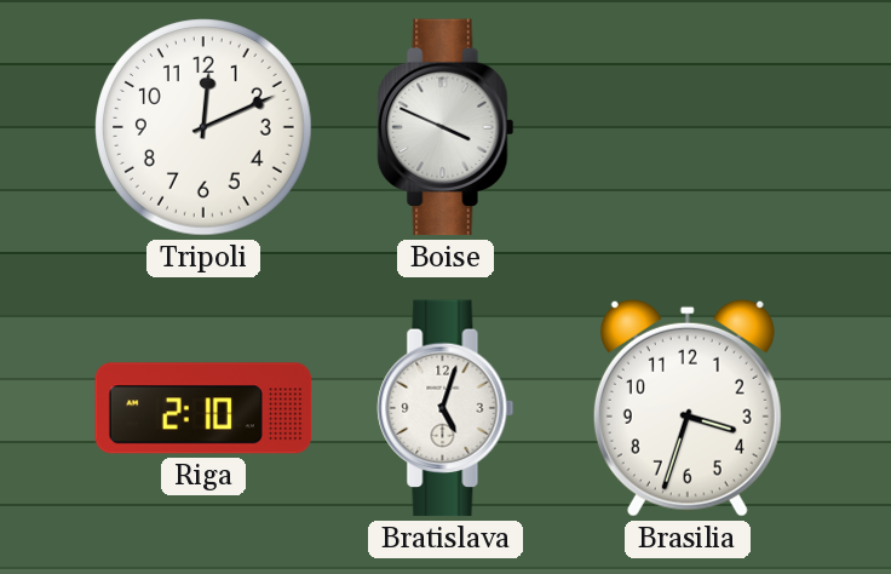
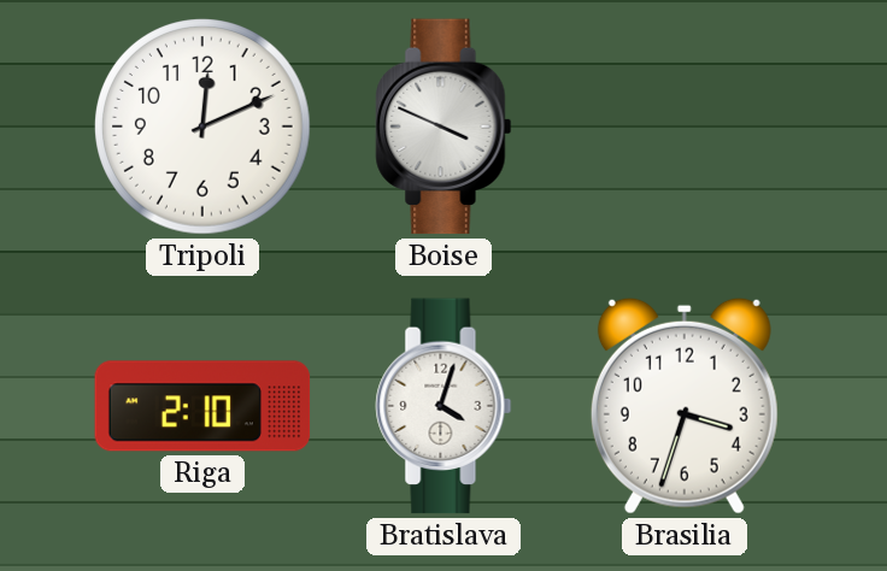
Bratislava: 5:03 -> 4:03
